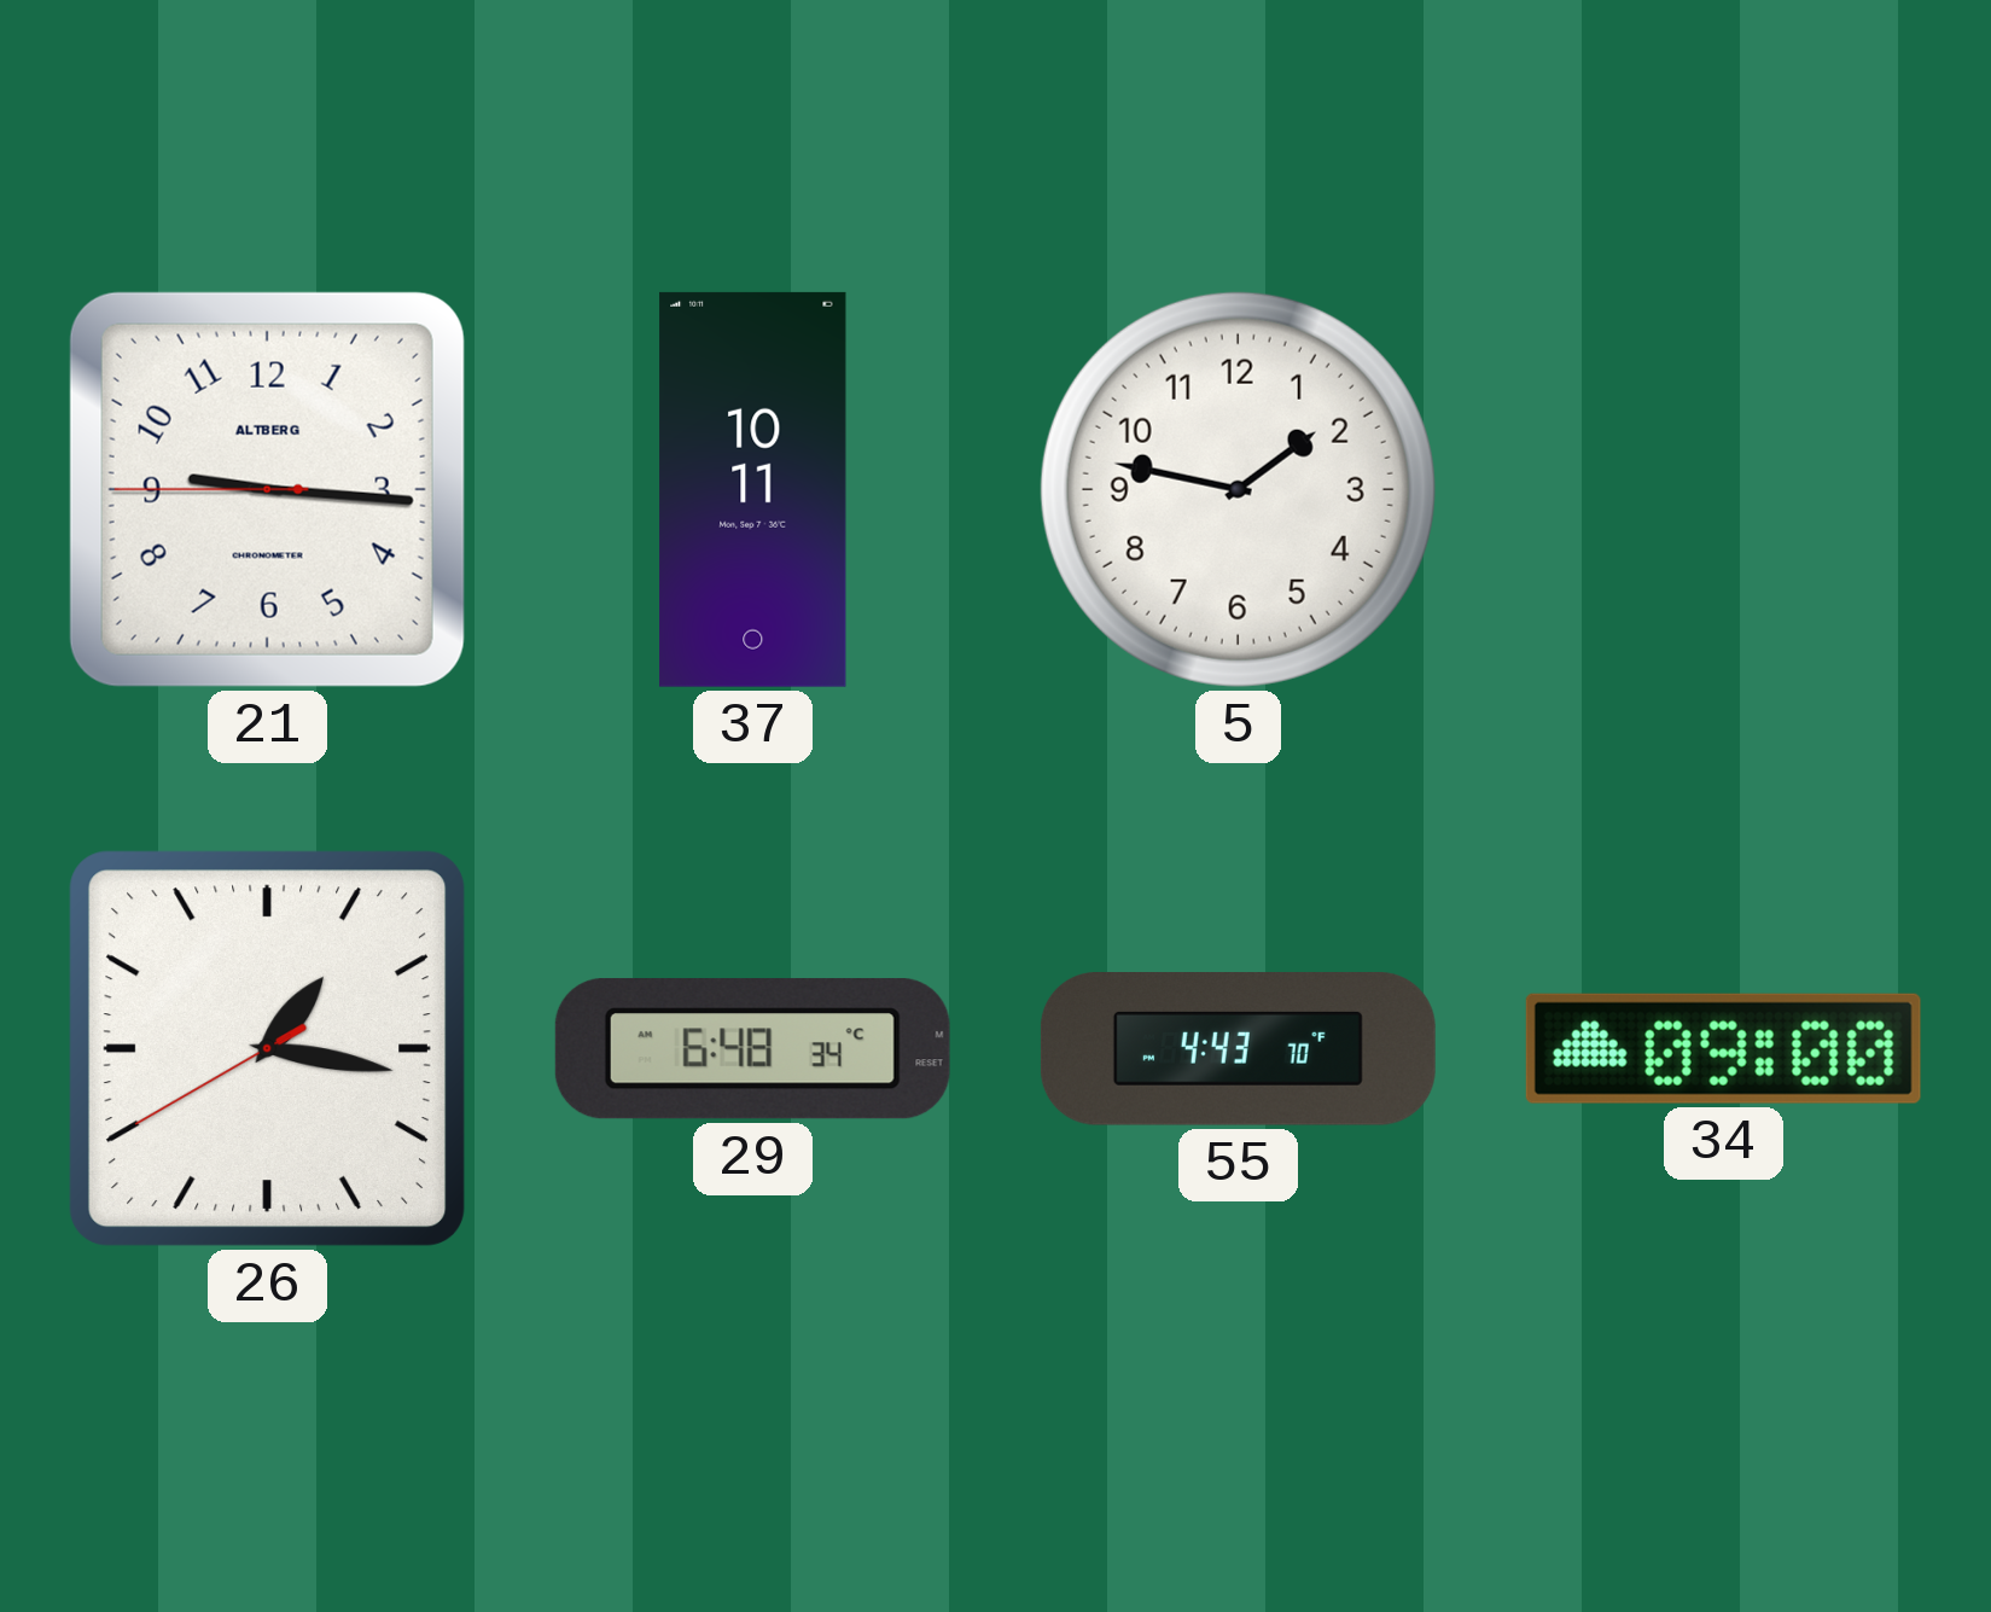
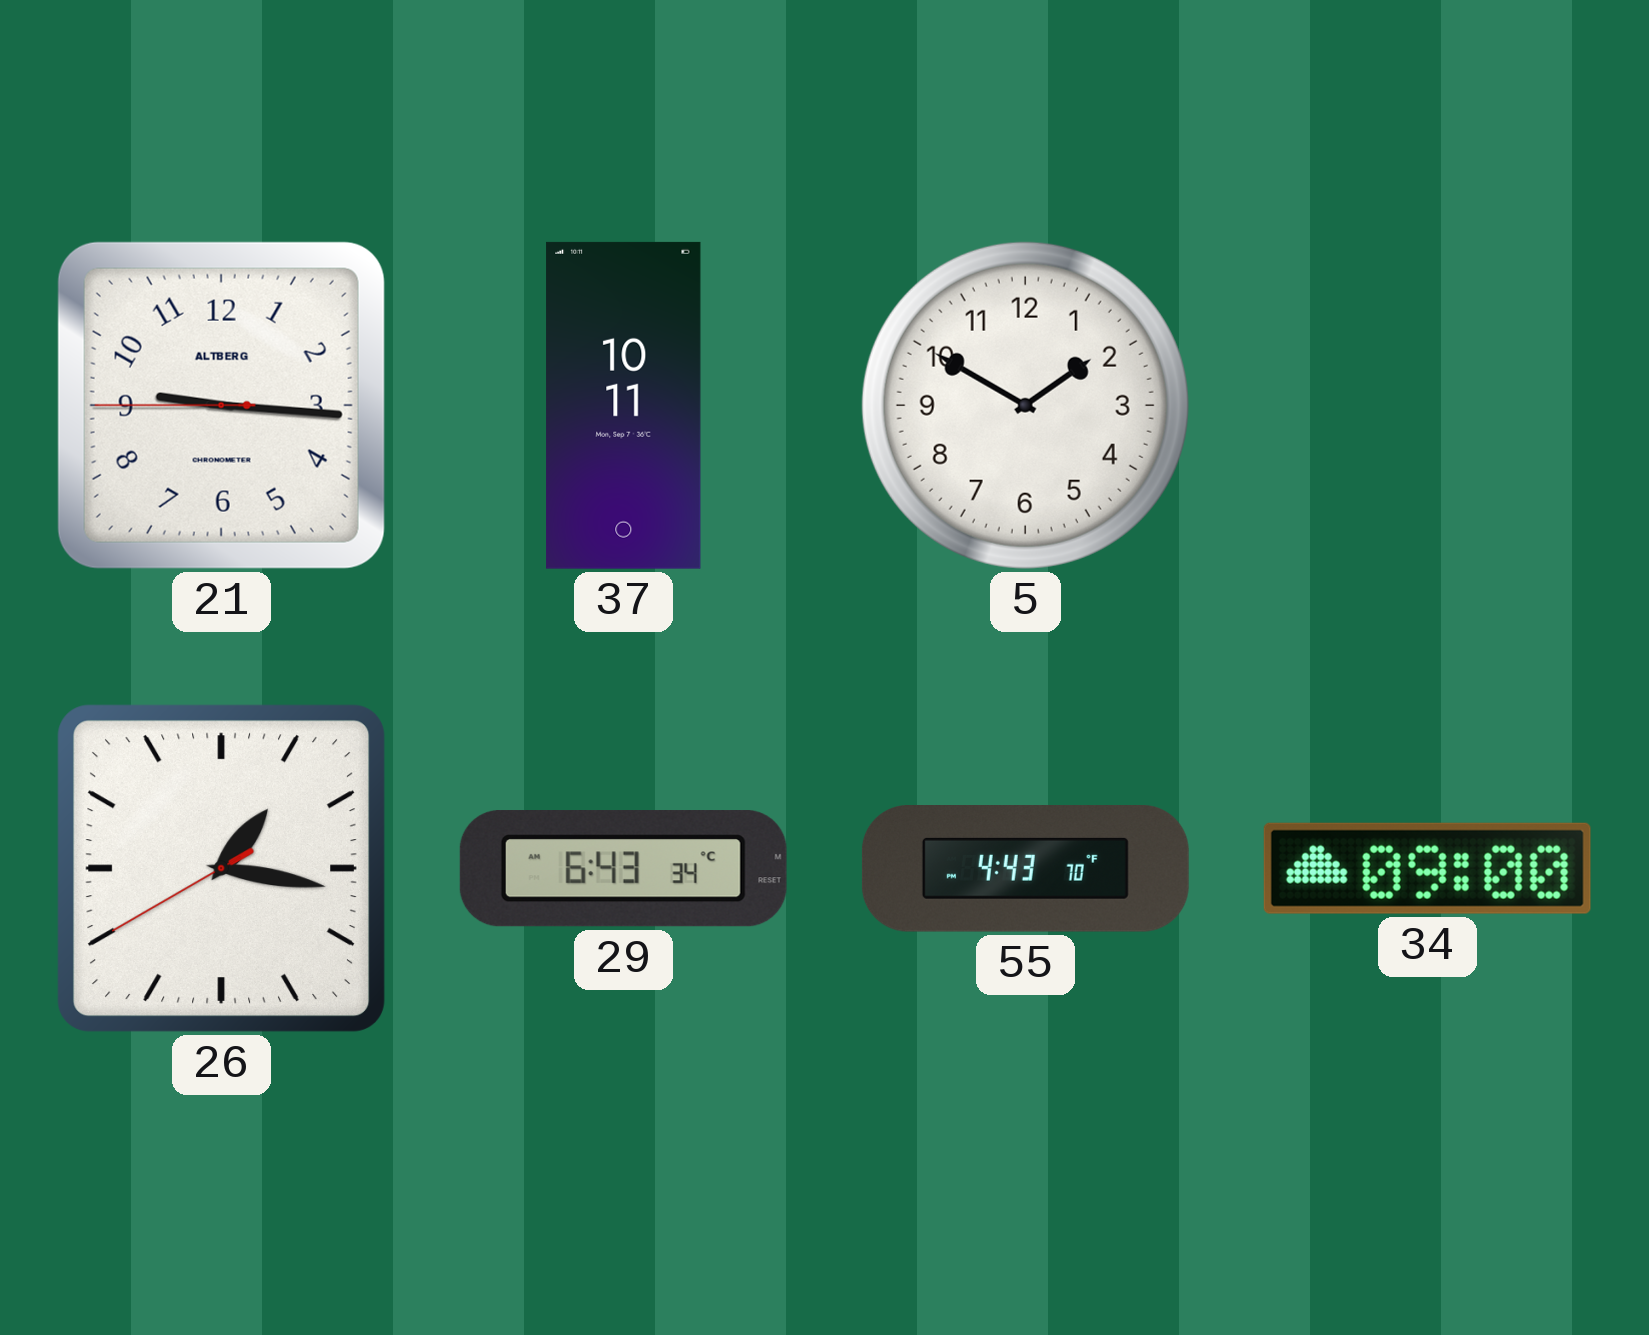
5: 1:47 -> 1:50
29: 6:48 -> 6:43
